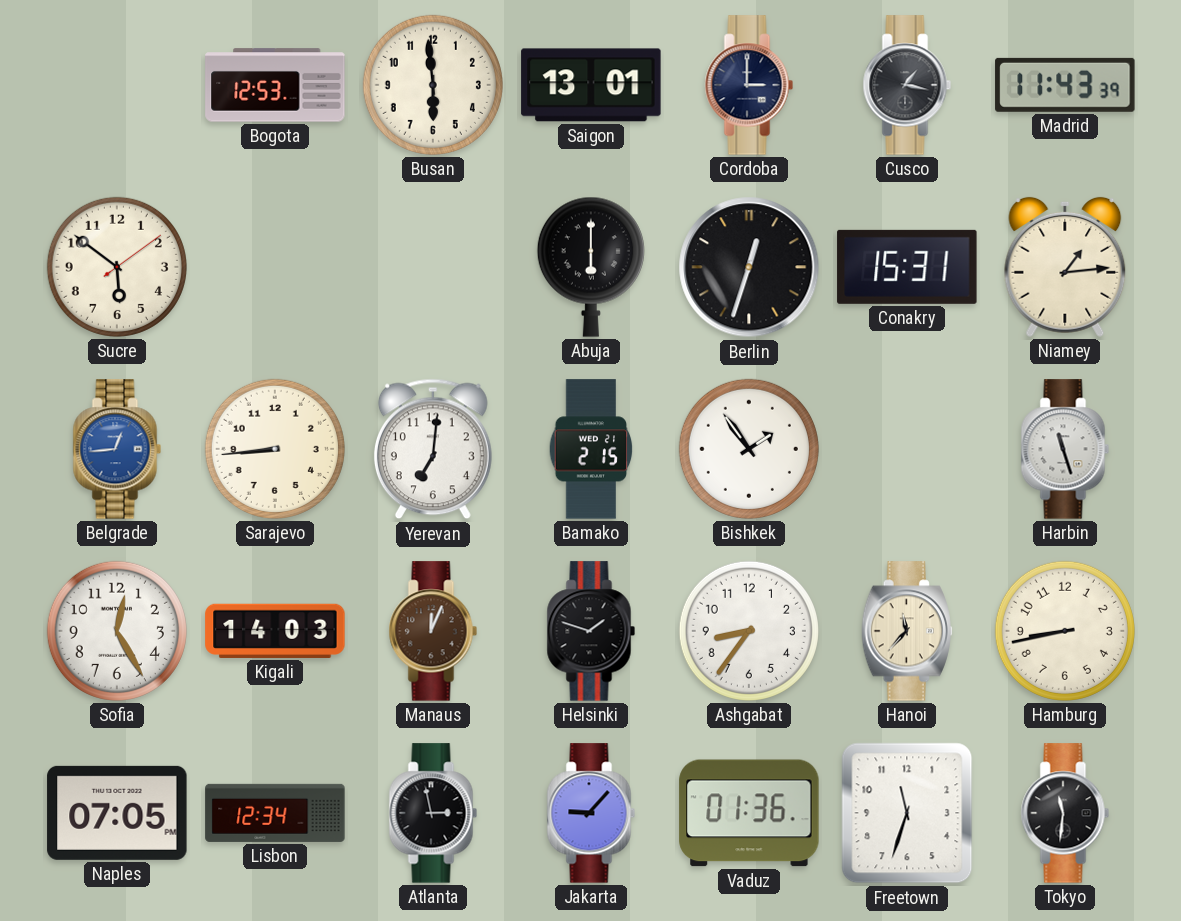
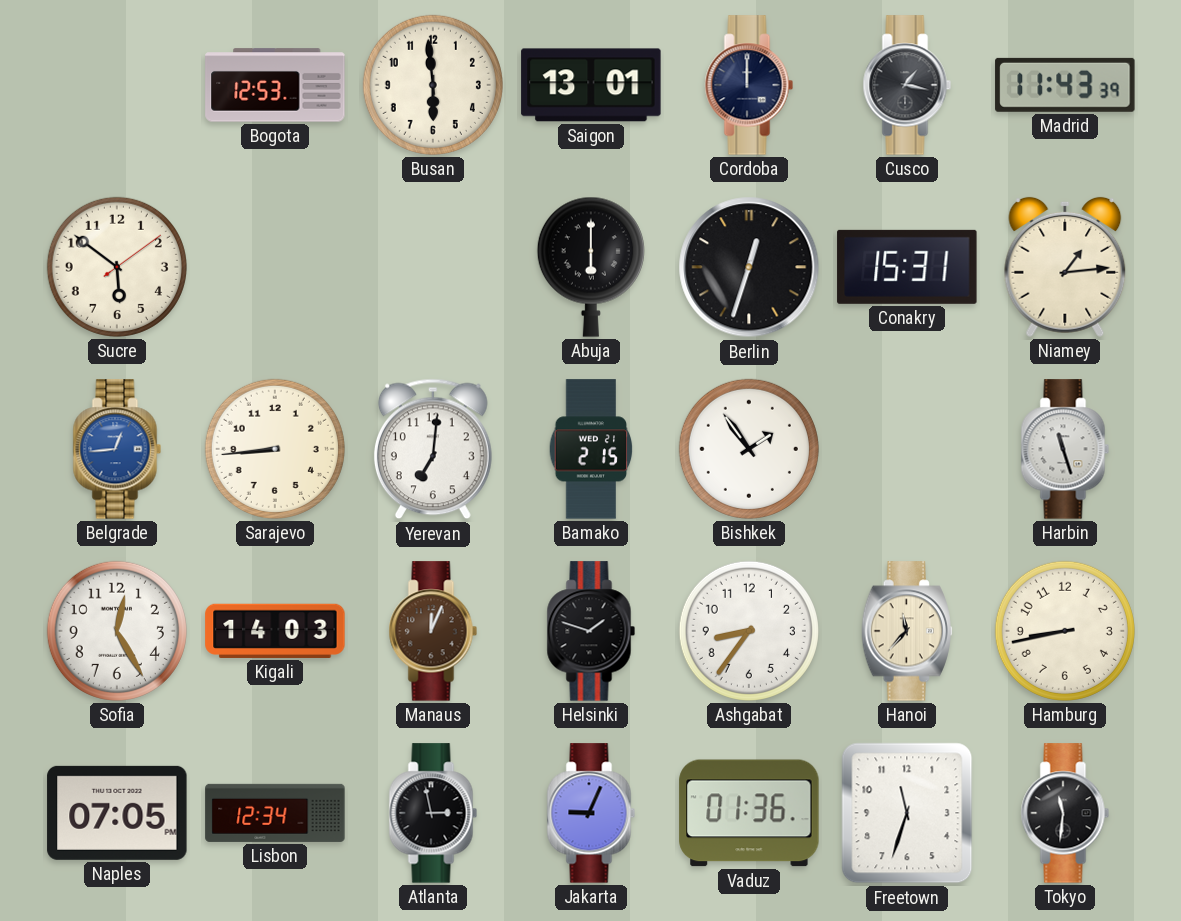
Cordoba: 3:00 -> 12:00
Jakarta: 9:07 -> 9:04
